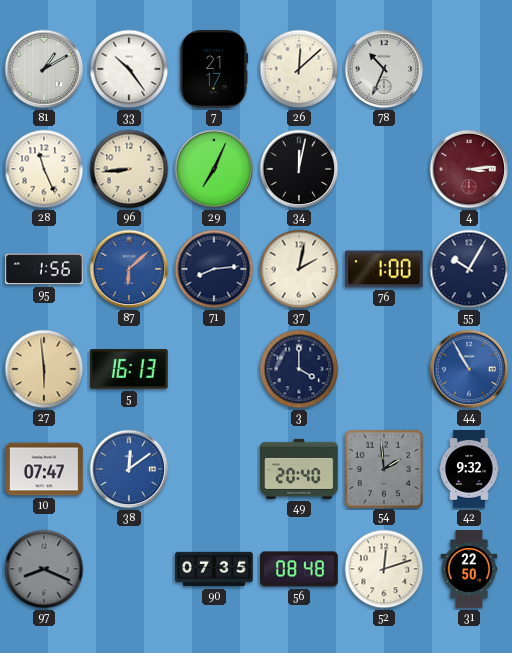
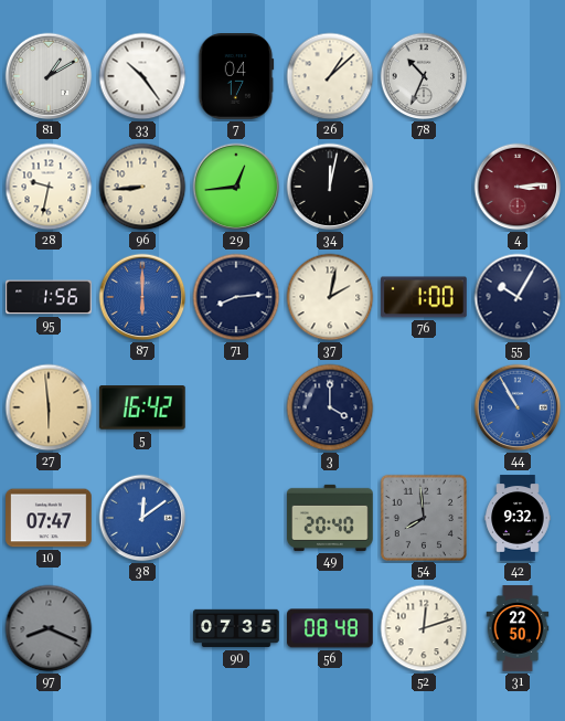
7: 21:17 -> 04:17
26: 12:08 -> 1:08
28: 11:26 -> 9:32
29: 7:04 -> 12:44
87: 6:08 -> 6:00
5: 16:13 -> 16:42
54: 1:59 -> 7:59
